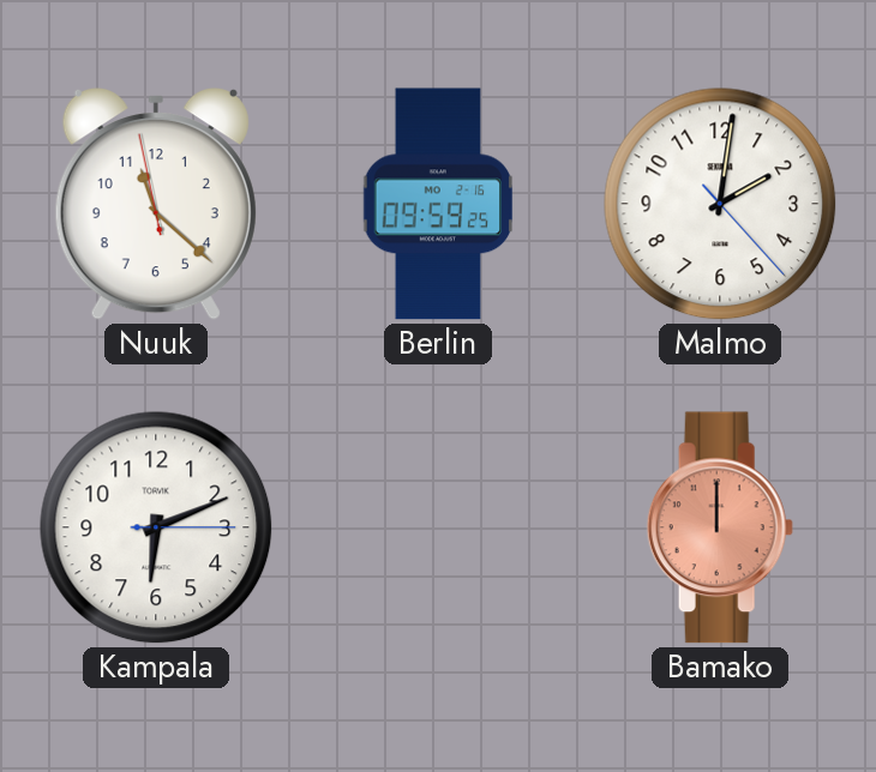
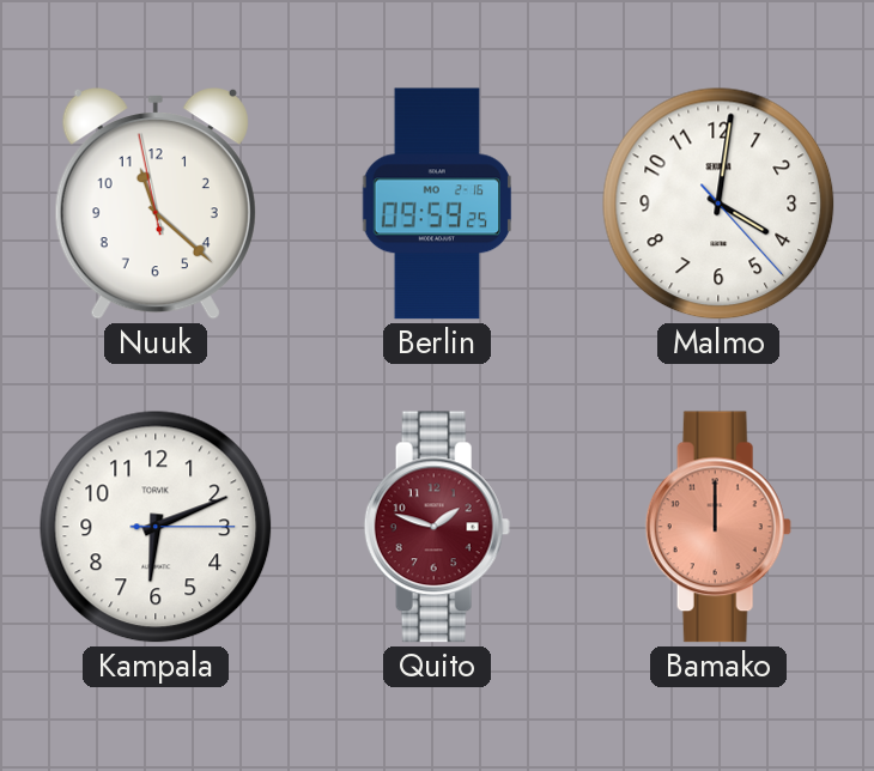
Malmo: 2:01 -> 4:01
Quito: none -> 1:48
